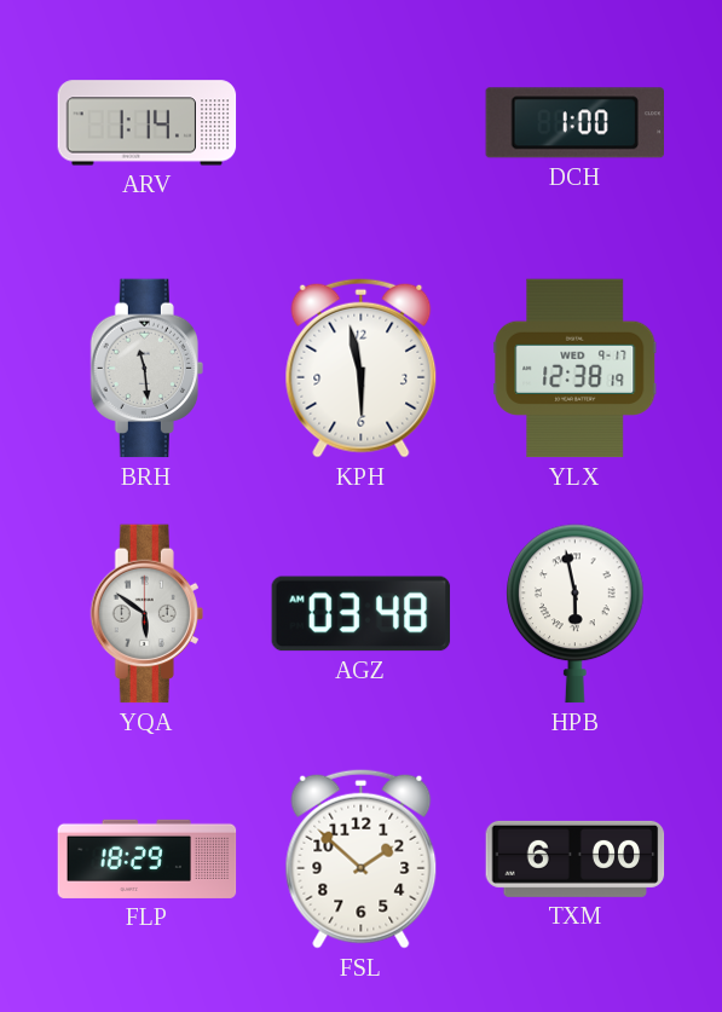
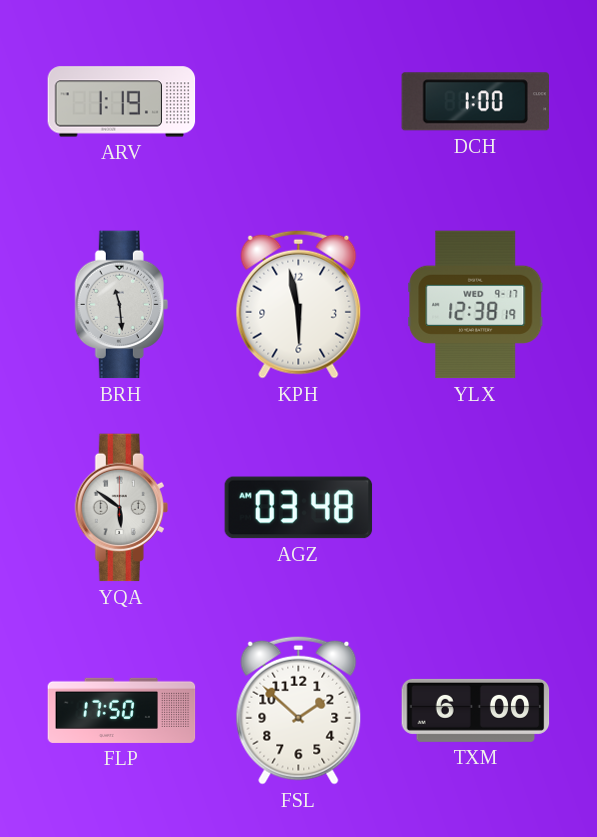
ARV: 1:14 -> 1:19
HPB: 5:58 -> none
FLP: 18:29 -> 17:50
